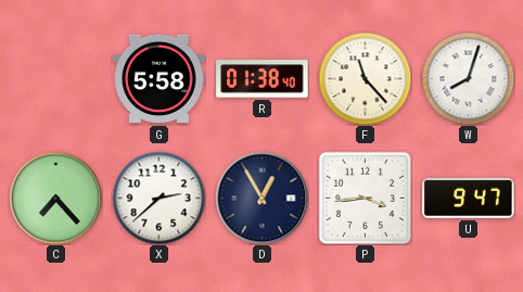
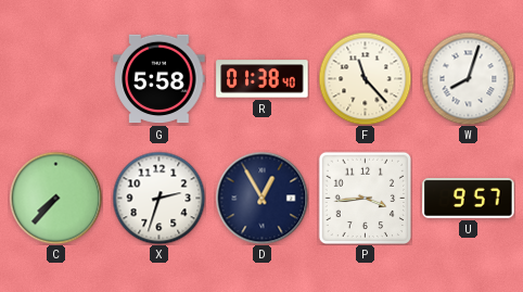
C: 7:23 -> 7:37
X: 2:38 -> 2:33
U: 9:47 -> 9:57
